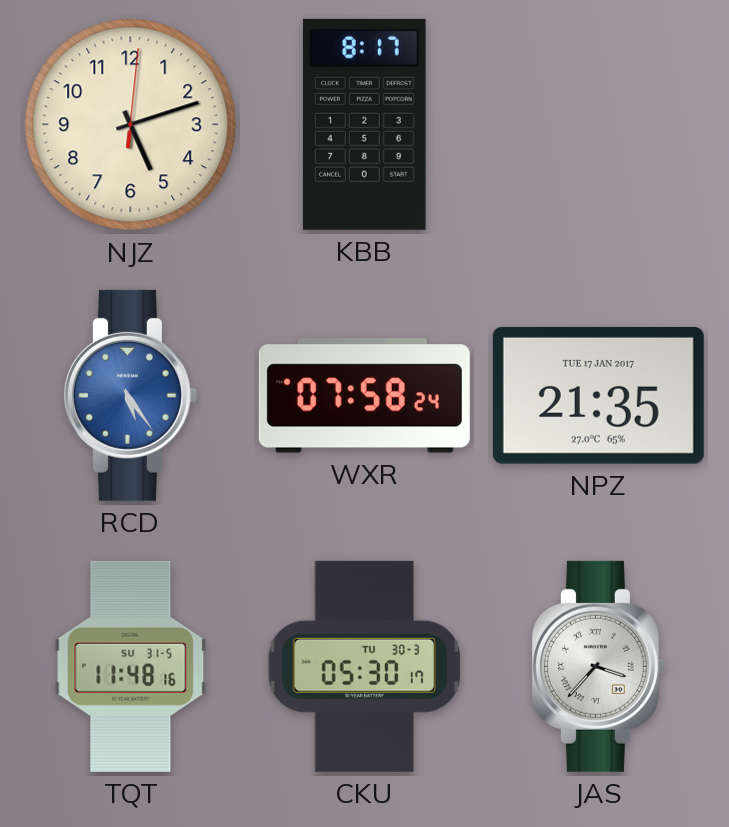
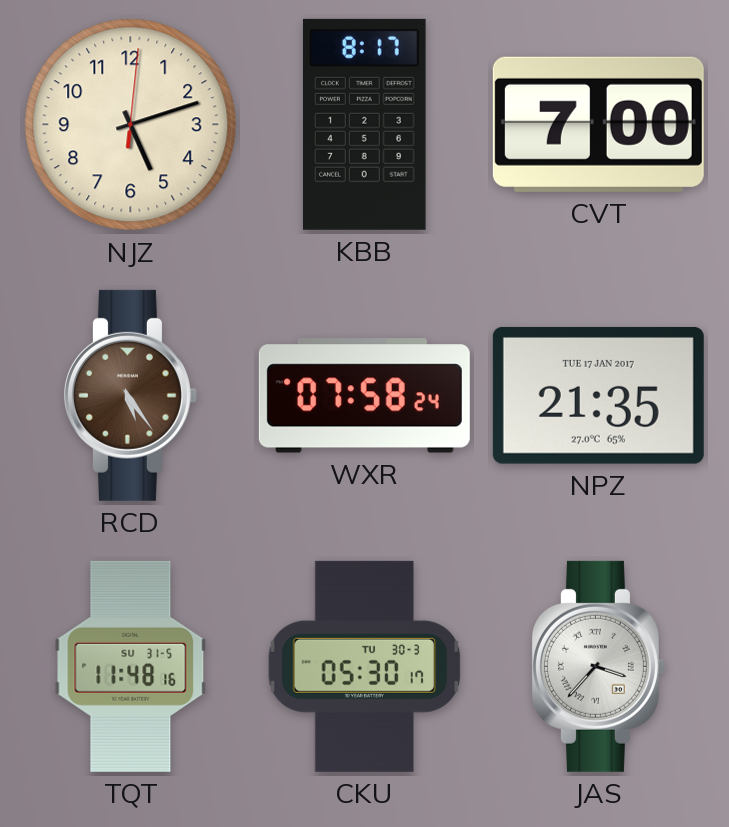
CVT: none -> 7:00
RCD dial: blue -> brown
